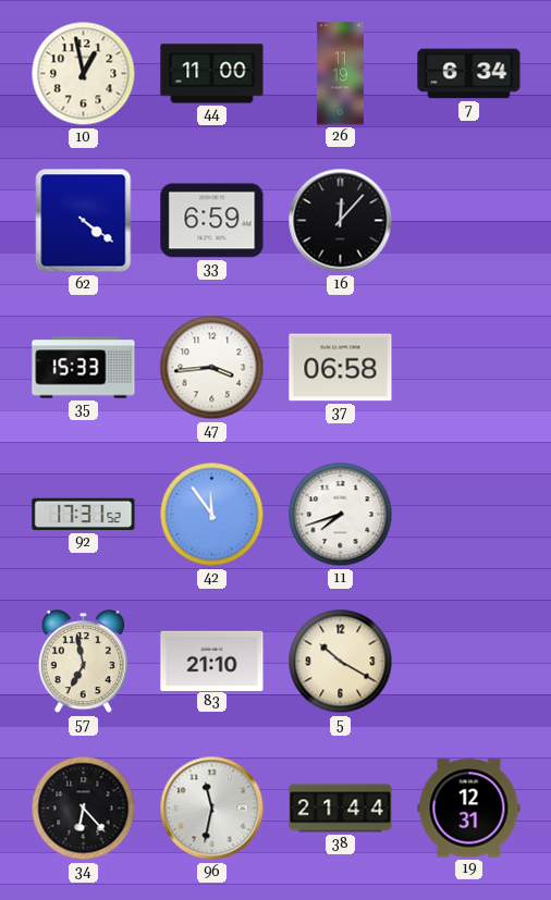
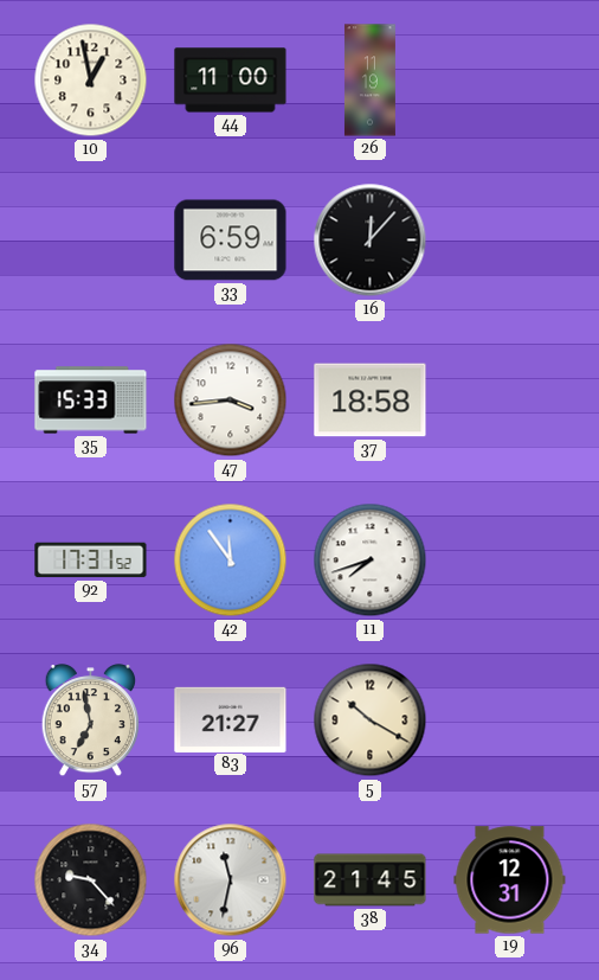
7: 6:34 -> none
62: 4:21 -> none
37: 06:58 -> 18:58
83: 21:10 -> 21:27
34: 6:23 -> 9:23
38: 21:44 -> 21:45
